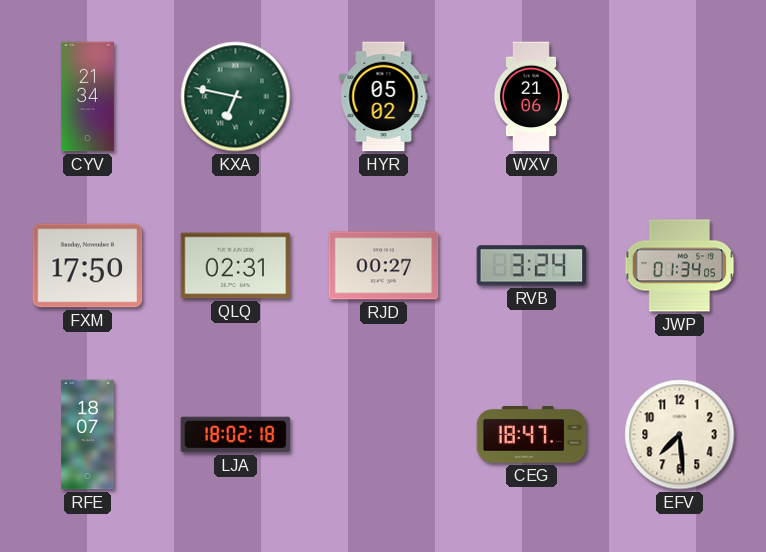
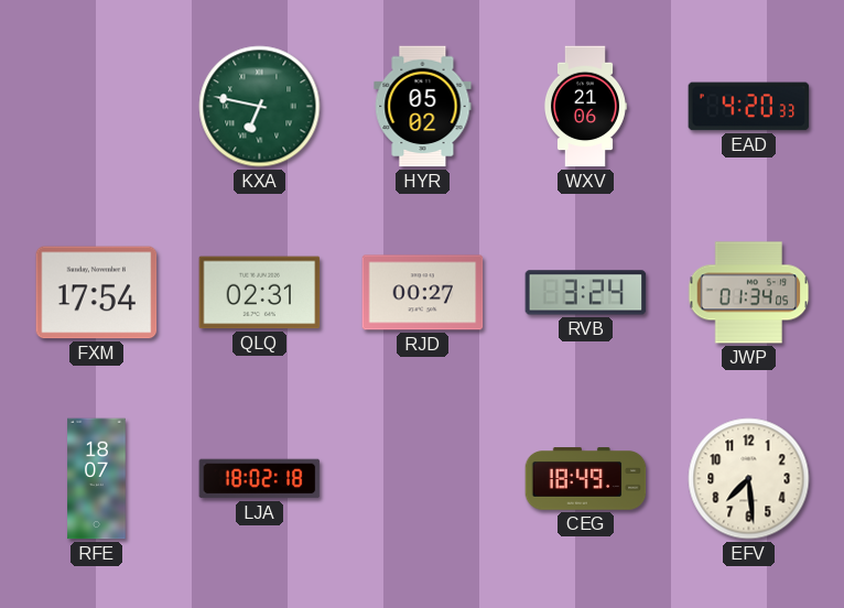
CYV: 21:34 -> none
EAD: none -> 4:20
FXM: 17:50 -> 17:54
CEG: 18:47 -> 18:49
